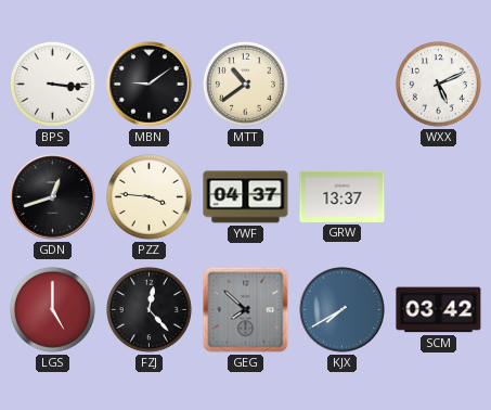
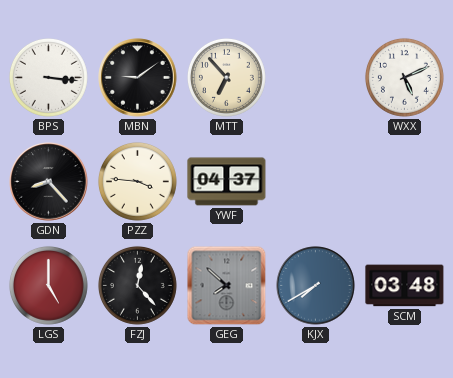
MTT: 10:39 -> 6:53
GDN: 12:42 -> 8:23
GRW: 13:37 -> none
SCM: 03:42 -> 03:48
